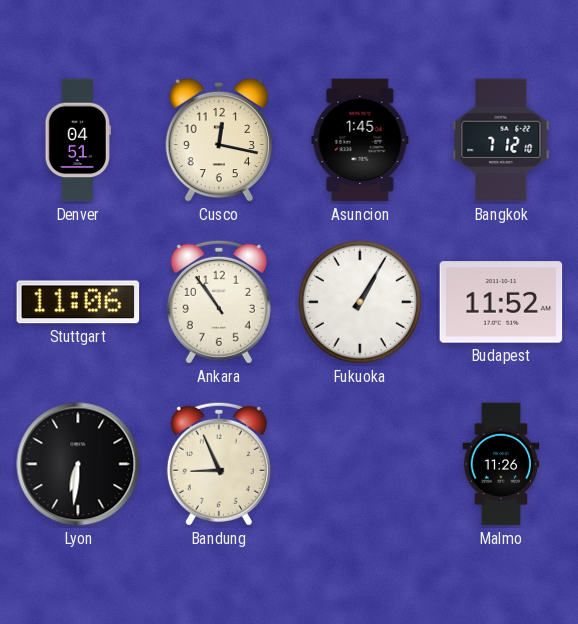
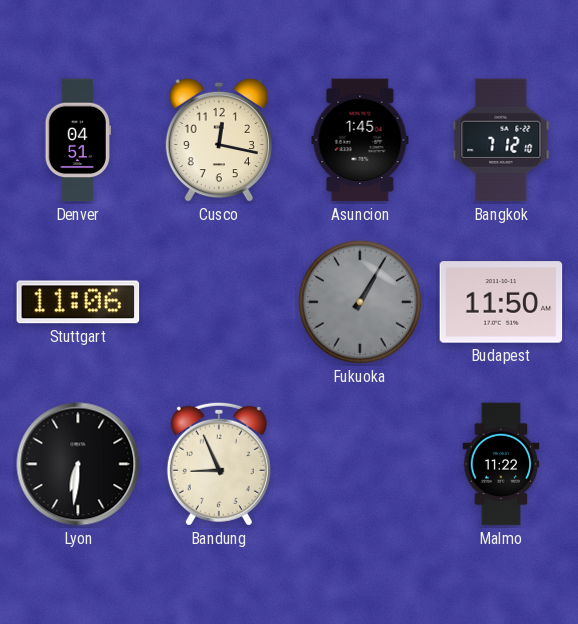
Ankara: 10:54 -> none
Fukuoka dial: white -> grey
Budapest: 11:52 -> 11:50
Malmo: 11:26 -> 11:22
